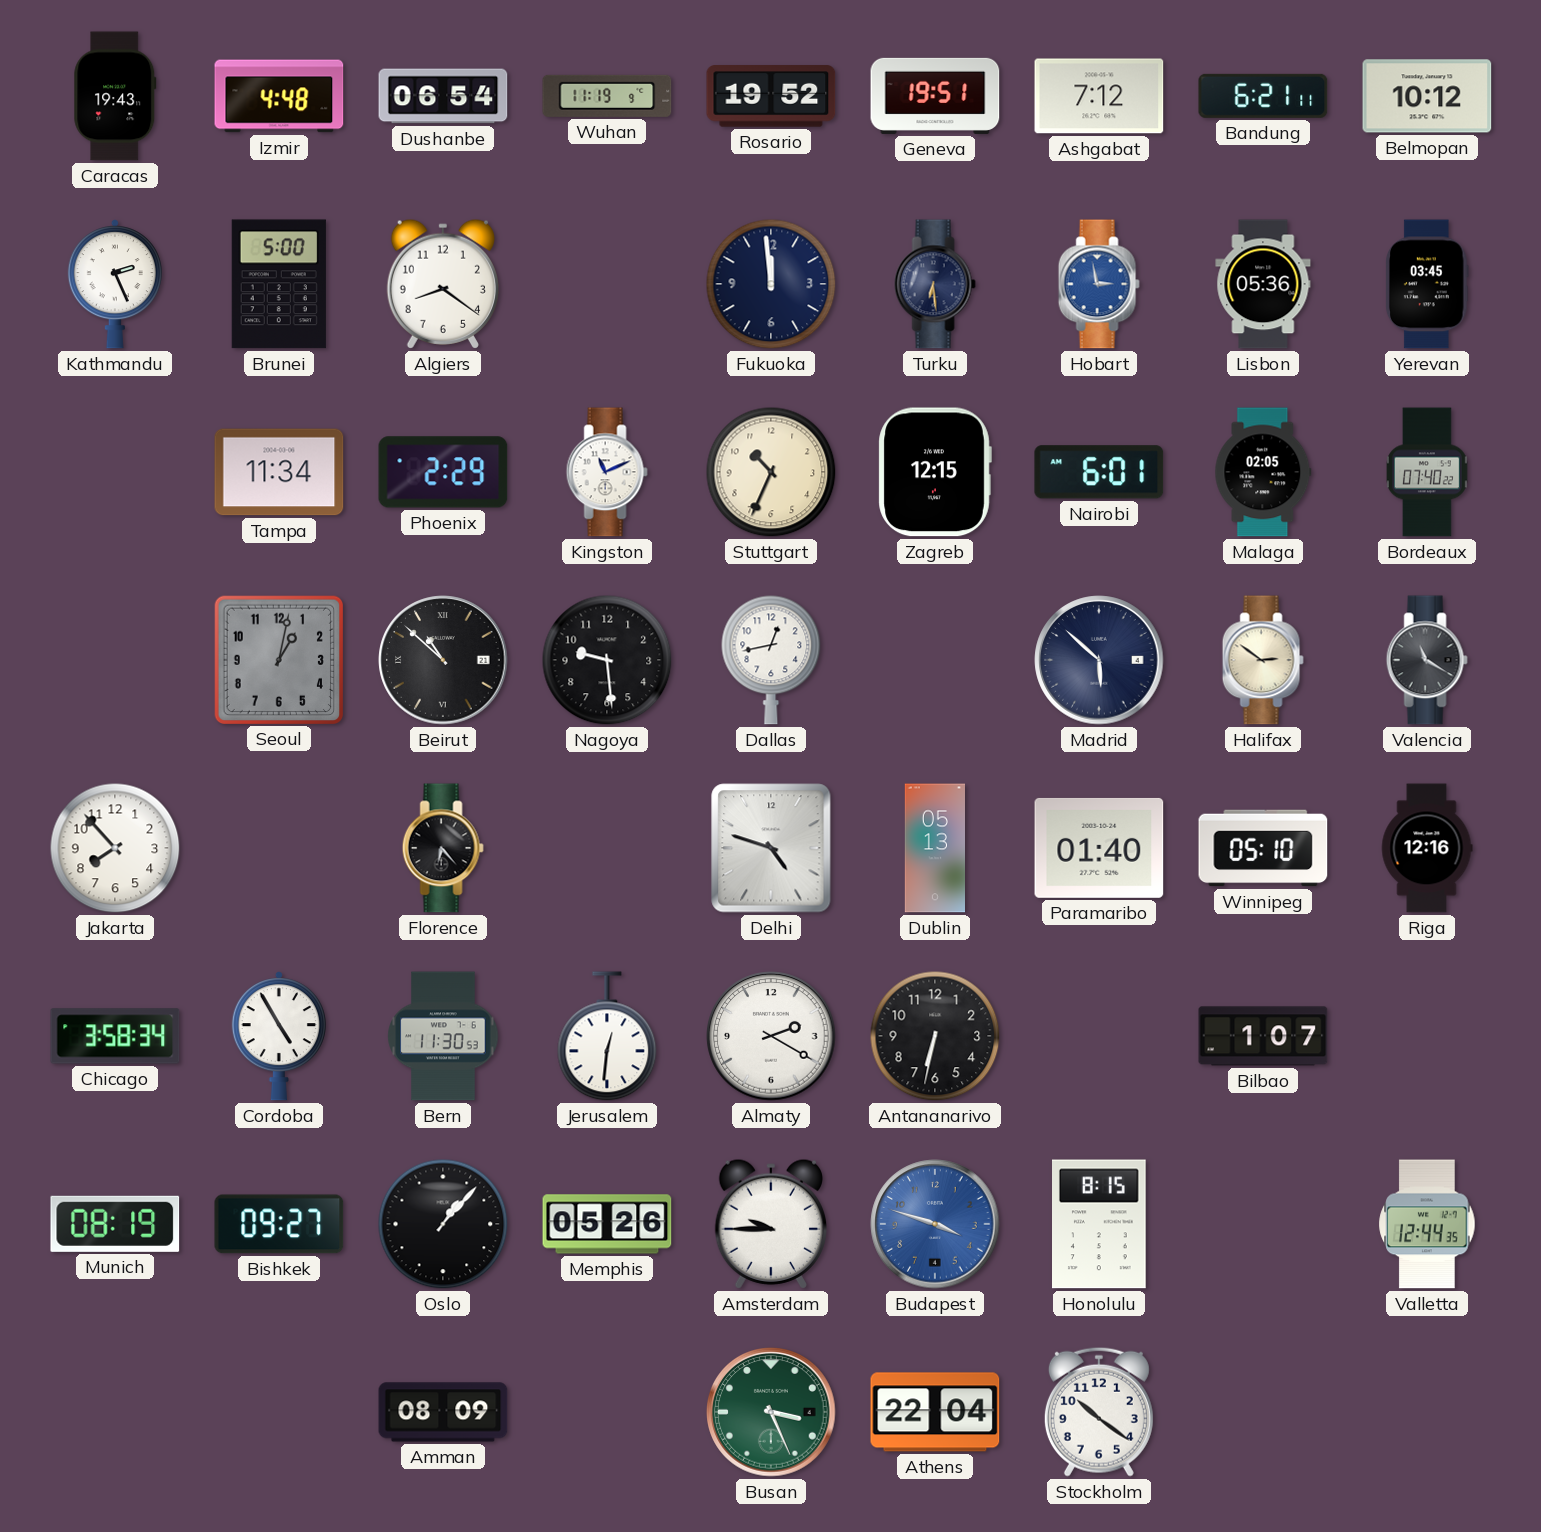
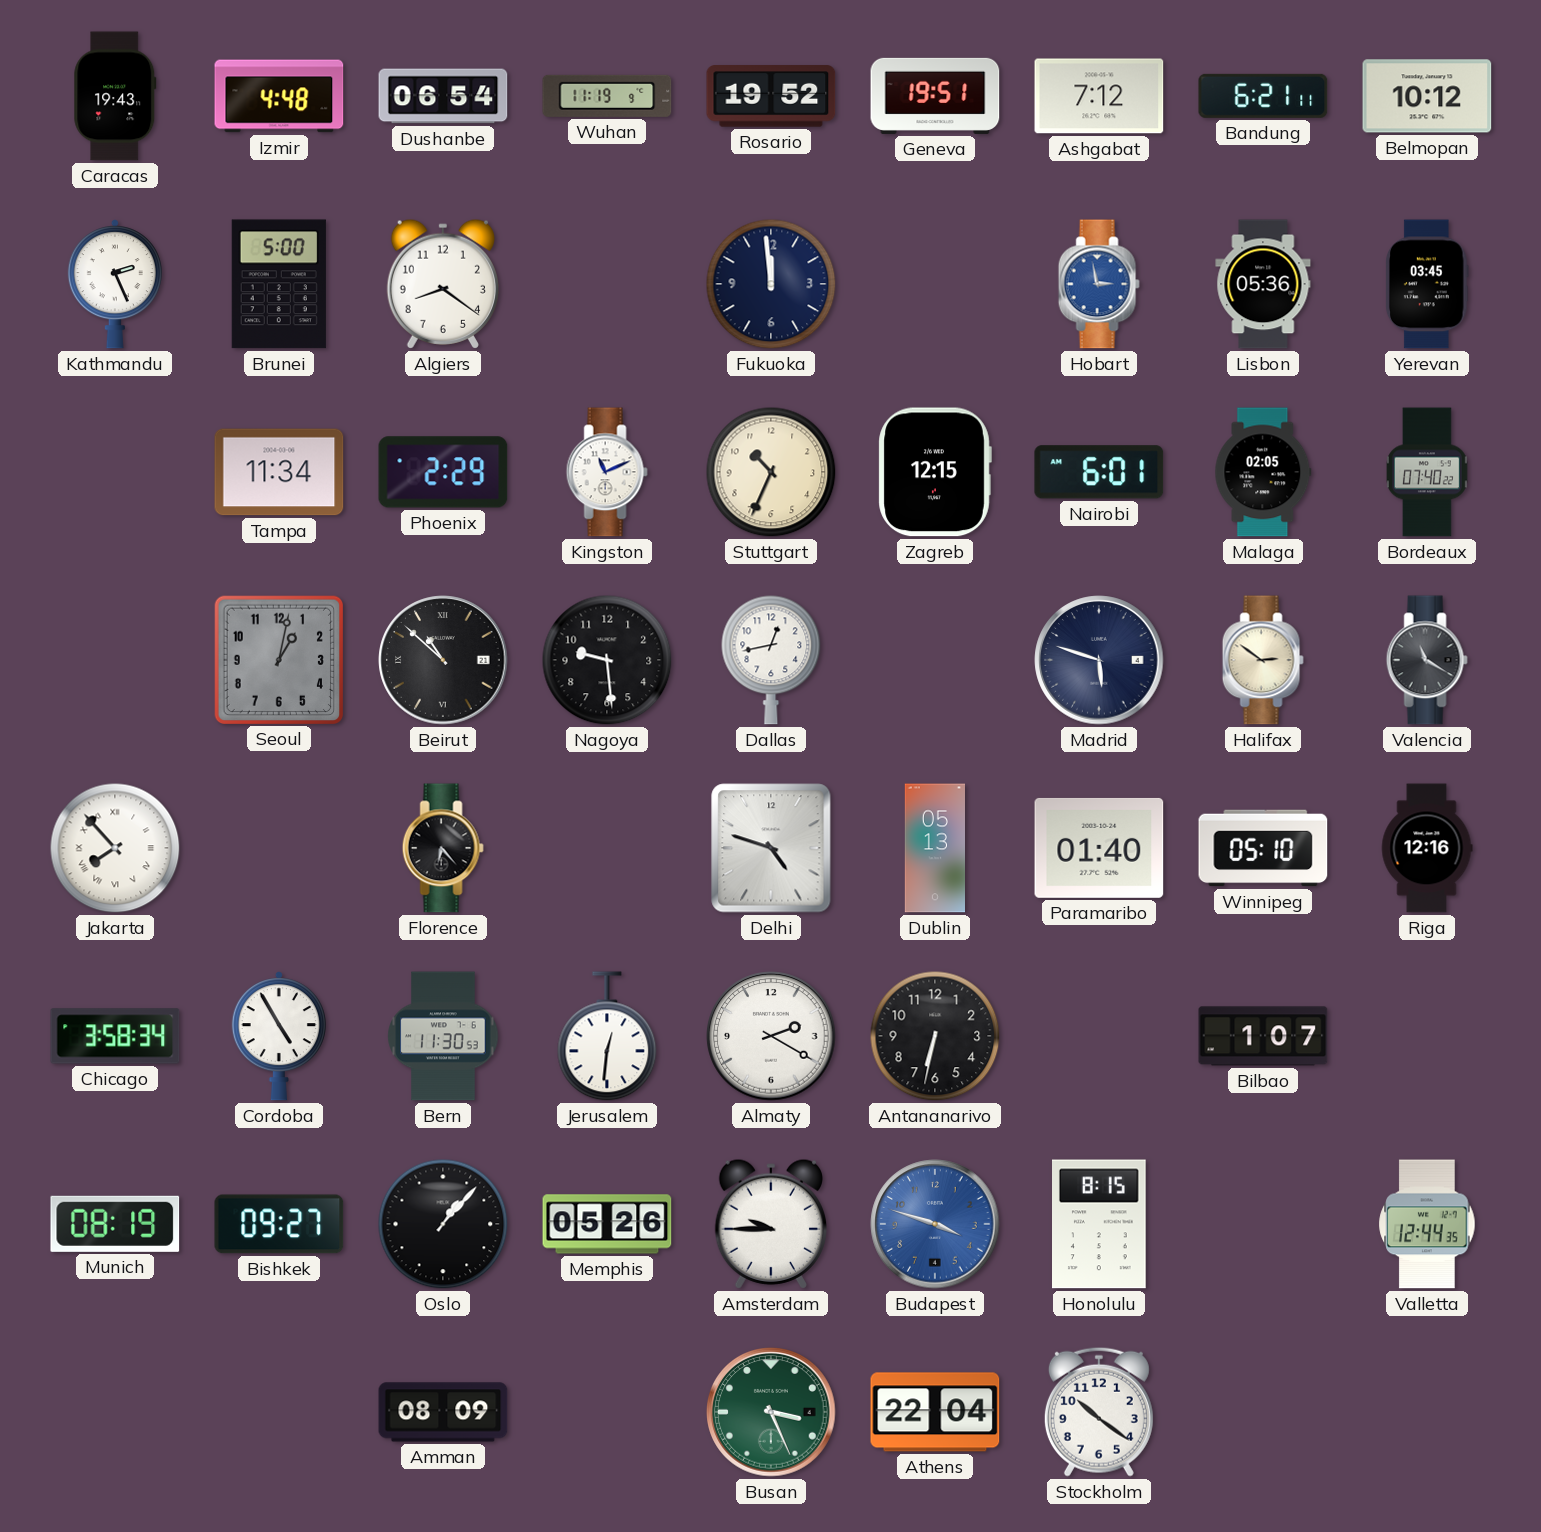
Turku: 6:29 -> none
Madrid: 5:52 -> 5:48
Jakarta numerals: Arabic -> Roman
